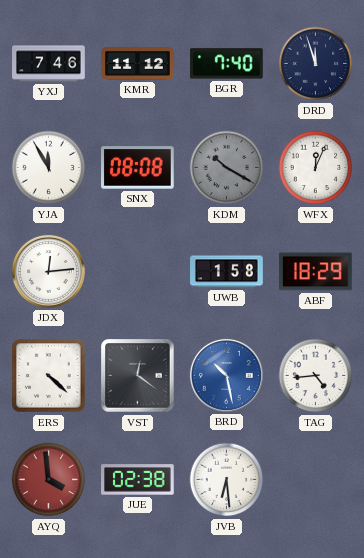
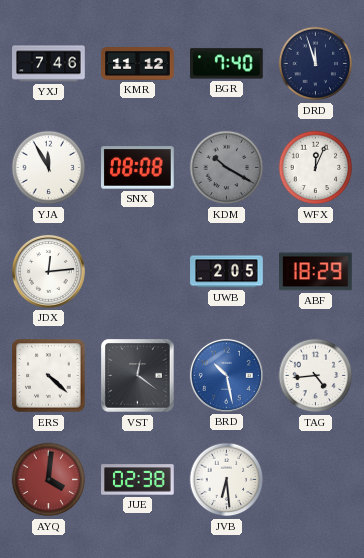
UWB: 1:58 -> 2:05
AYQ: 3:59 -> 4:01
